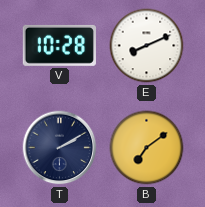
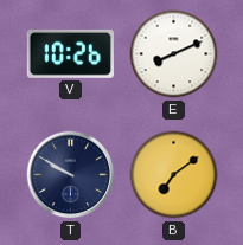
V: 10:28 -> 10:26
T: 2:10 -> 9:50
